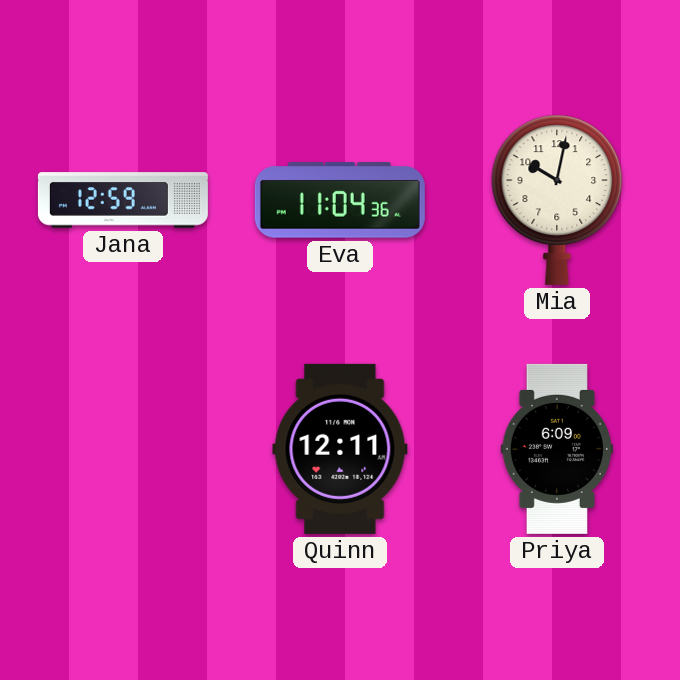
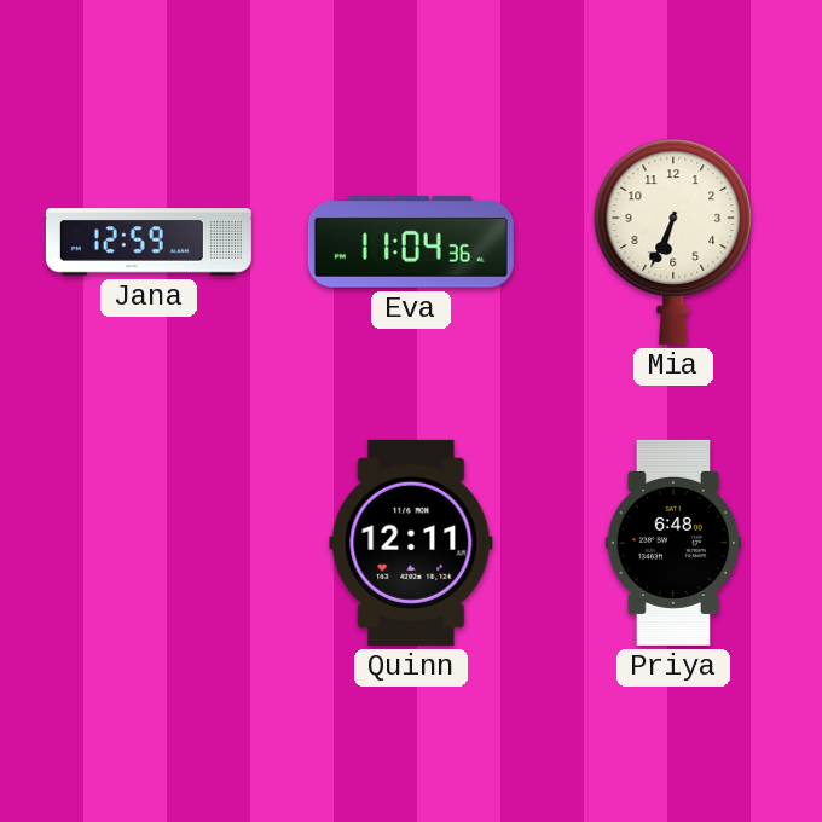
Mia: 10:02 -> 6:34
Priya: 6:09 -> 6:48
